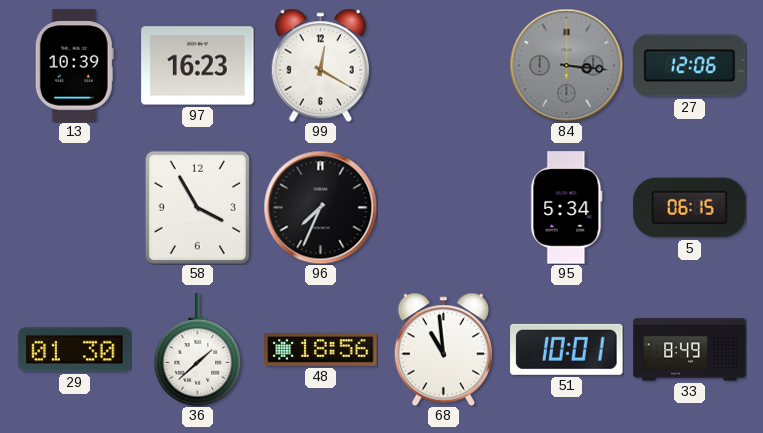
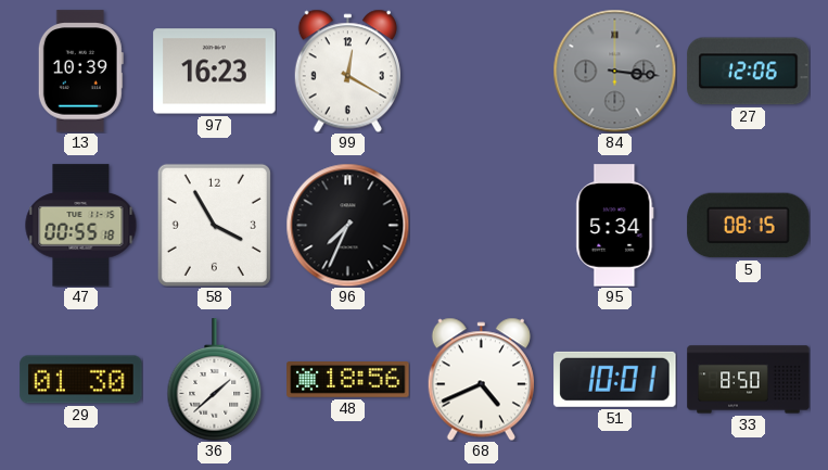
47: none -> 00:55
5: 06:15 -> 08:15
68: 10:59 -> 4:41
33: 8:49 -> 8:50
